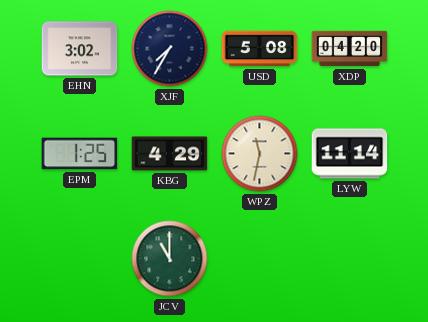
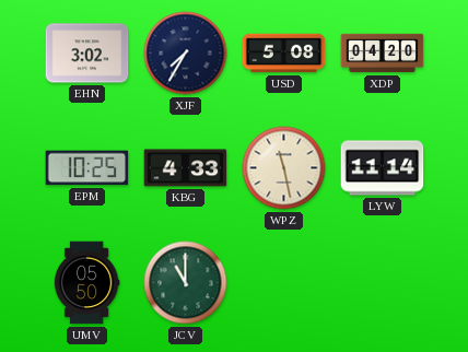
EPM: 1:25 -> 10:25
KBG: 4:29 -> 4:33
WPZ: 11:32 -> 11:28
UMV: none -> 05:50
